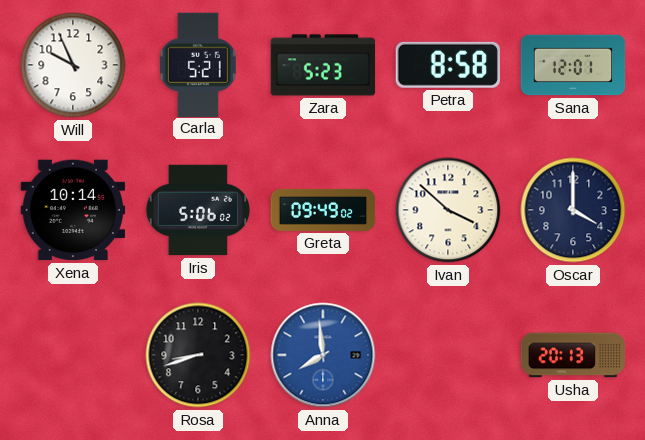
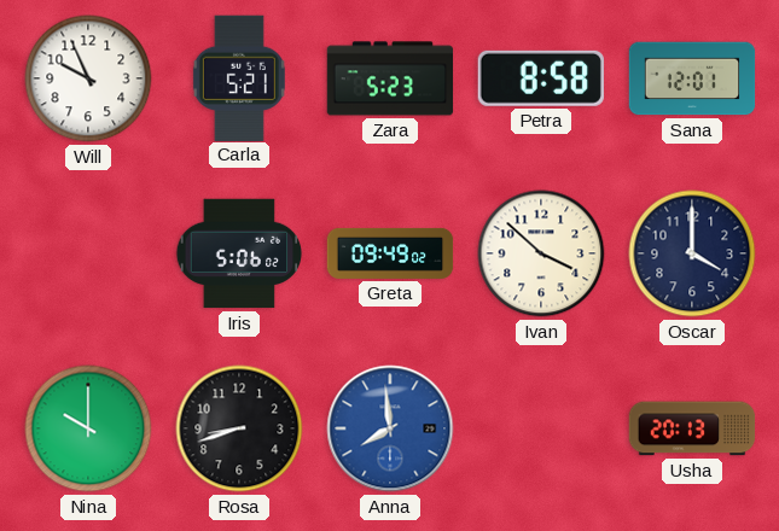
Xena: 10:14 -> none
Nina: none -> 10:00
